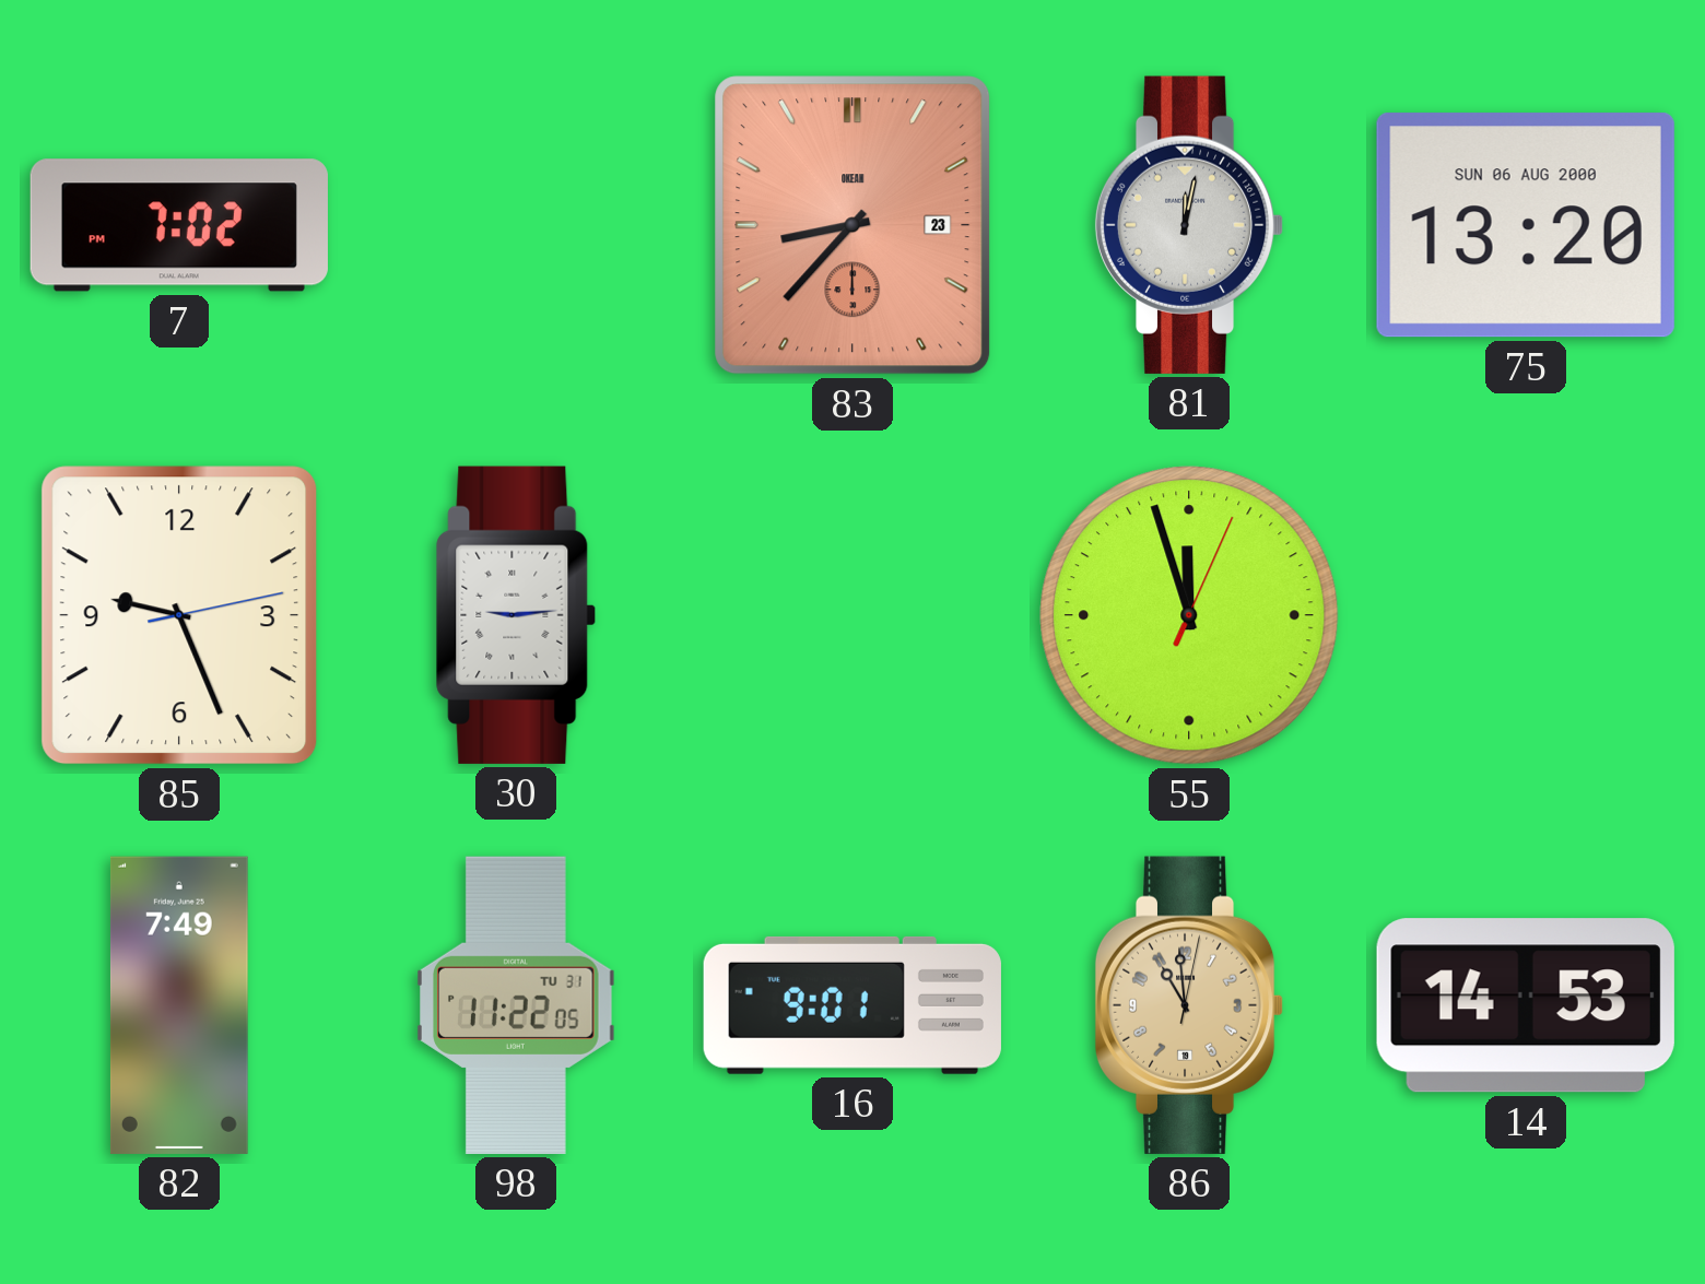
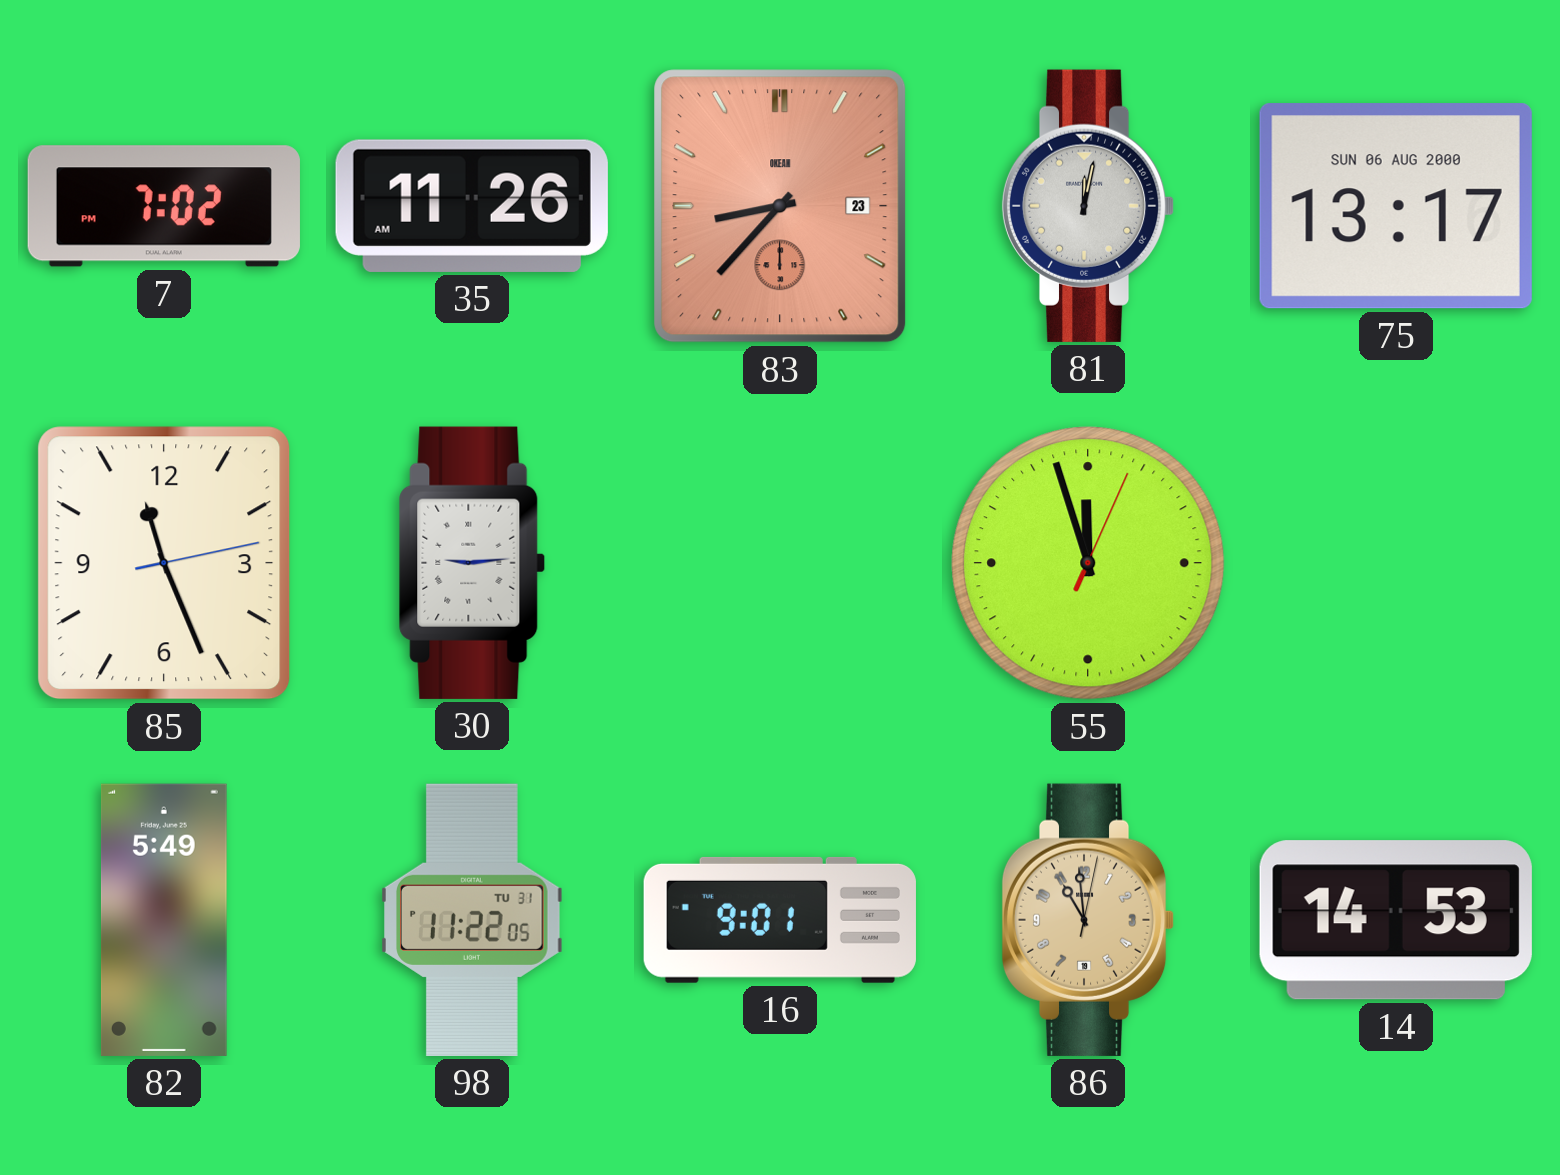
35: none -> 11:26
75: 13:20 -> 13:17
85: 9:26 -> 11:26
82: 7:49 -> 5:49
